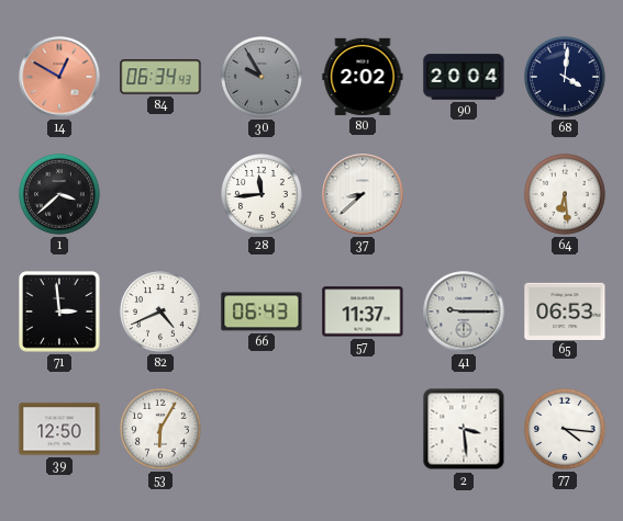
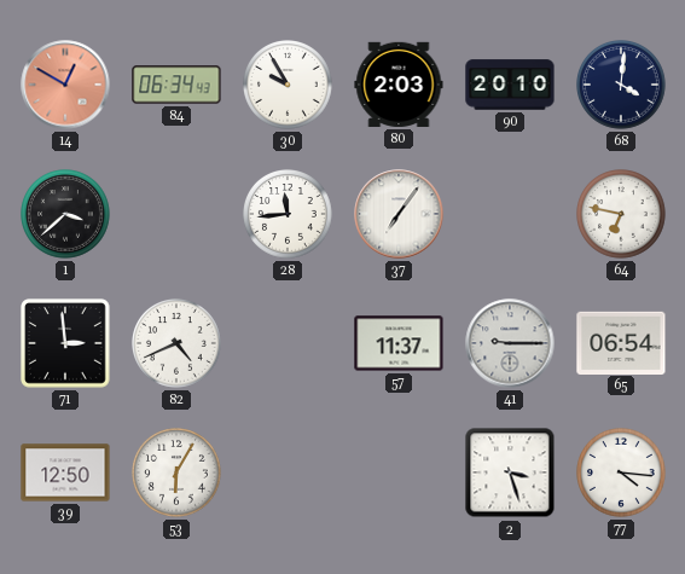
30 dial: grey -> white
80: 2:02 -> 2:03
90: 20:04 -> 20:10
37: 8:38 -> 7:06
64: 6:29 -> 6:47
66: 06:43 -> none
65: 06:53 -> 06:54
2: 3:29 -> 3:27
